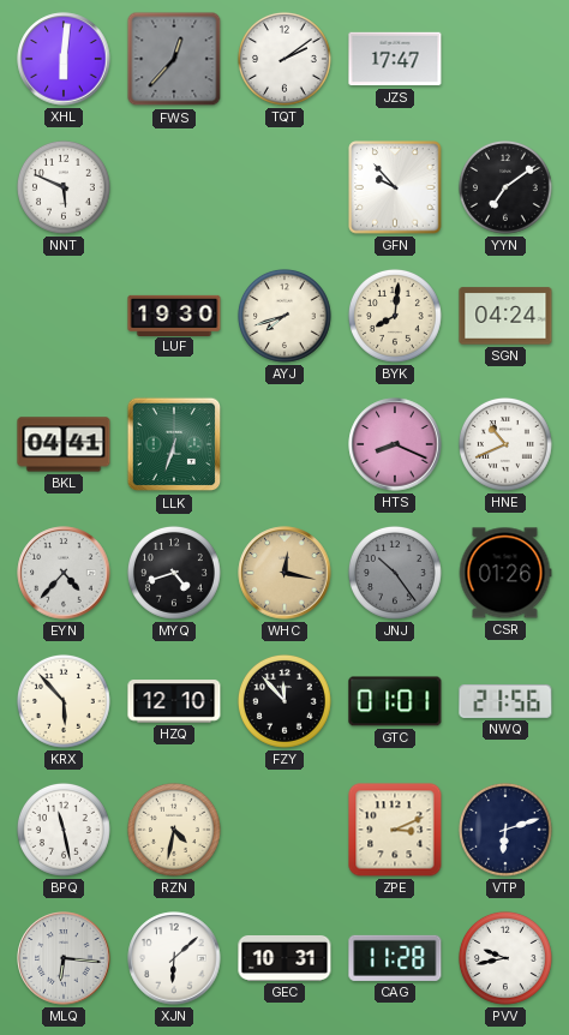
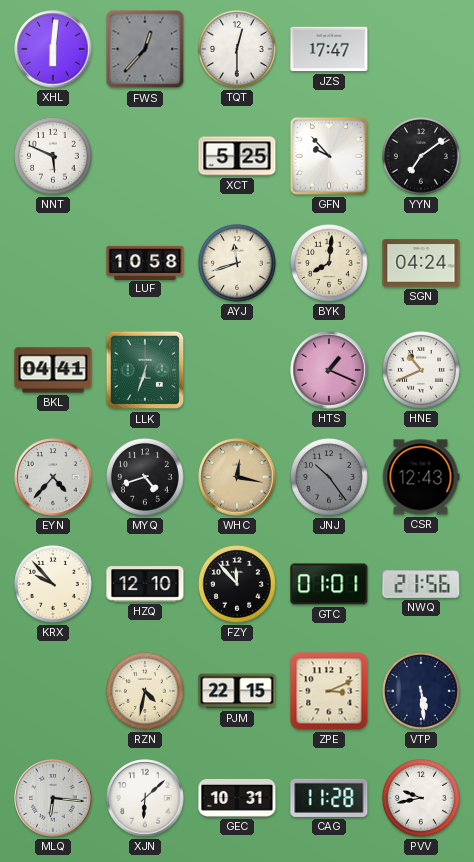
TQT: 2:09 -> 12:30
XCT: none -> 5:25
LUF: 19:30 -> 10:58
AYJ: 7:42 -> 11:42
HTS: 8:19 -> 1:19
CSR: 01:26 -> 12:43
KRX: 5:53 -> 9:53
BPQ: 11:28 -> none
PJM: none -> 22:15
VTP: 6:12 -> 5:29
